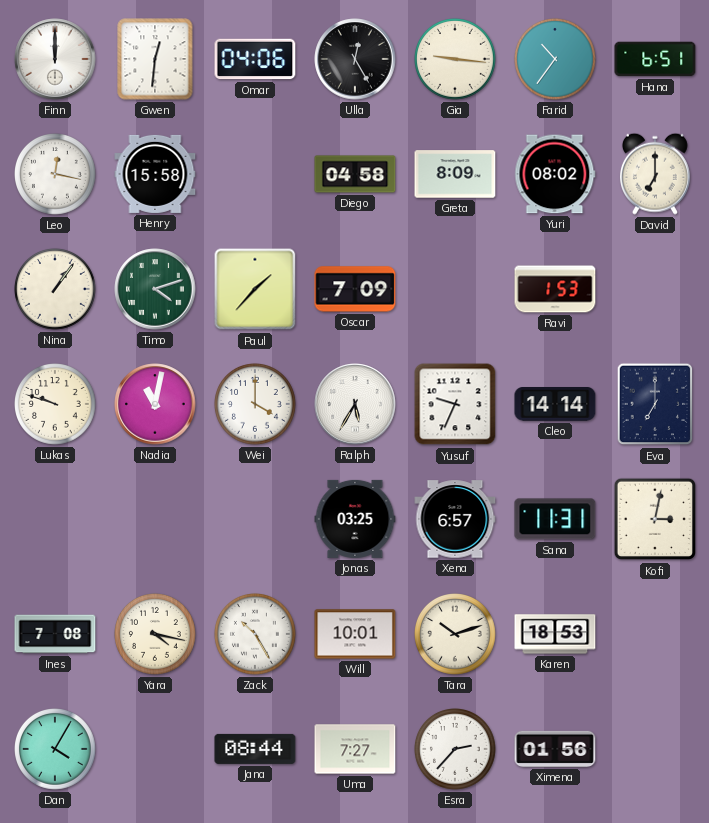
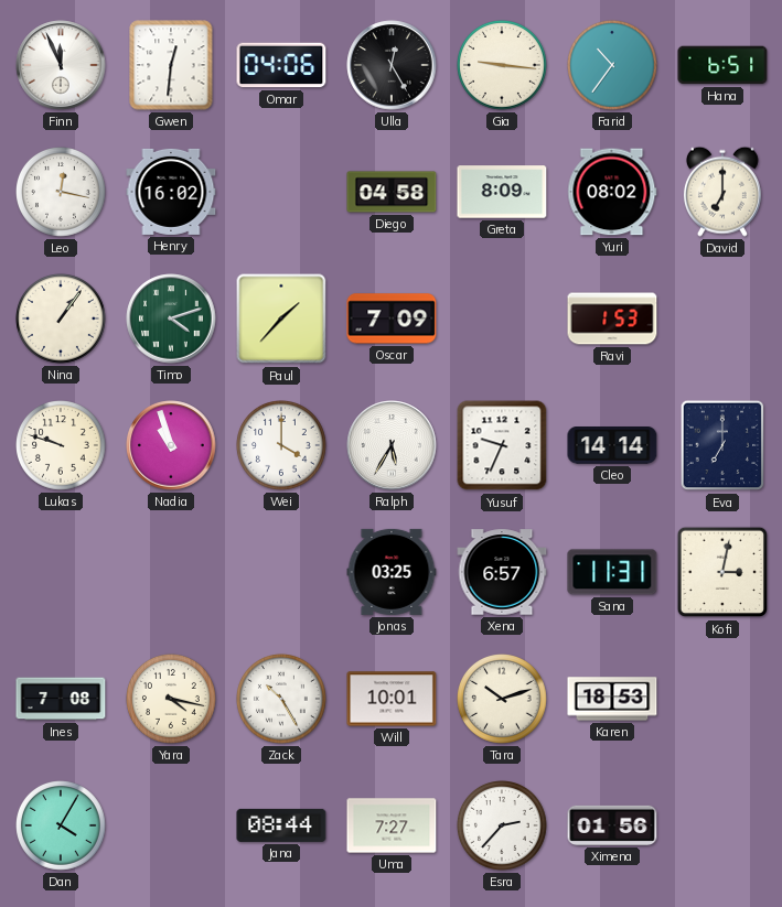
Finn: 12:00 -> 11:56
Henry: 15:58 -> 16:02
Nadia: 11:02 -> 10:57
